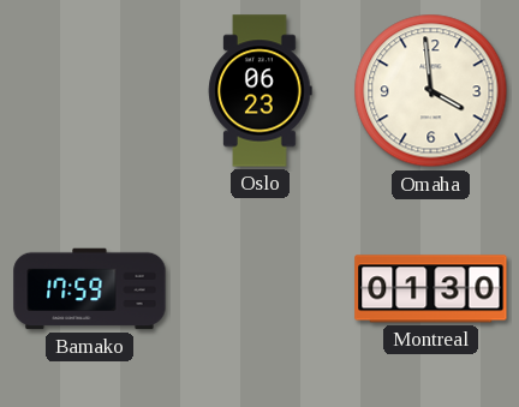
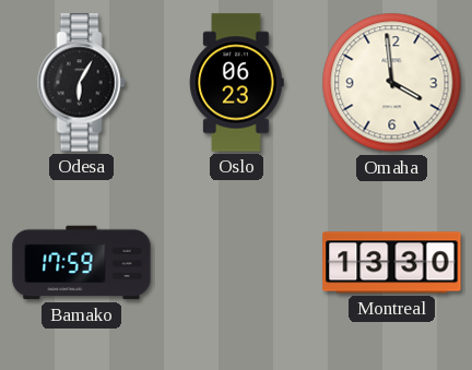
Odesa: none -> 6:05
Montreal: 01:30 -> 13:30
